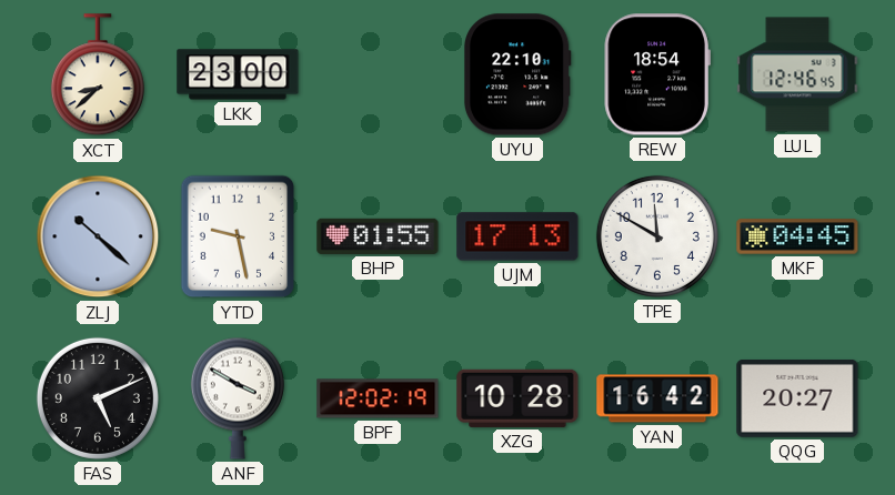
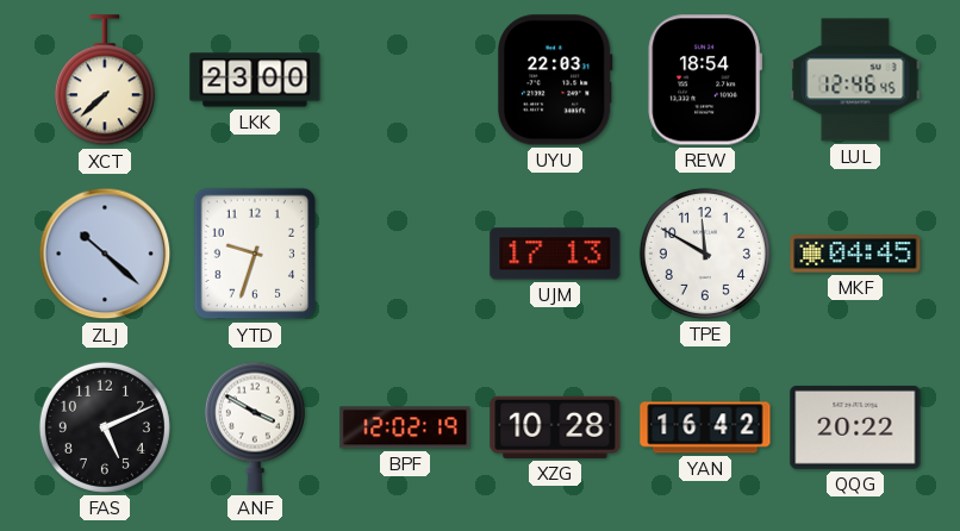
XCT: 8:38 -> 7:38
UYU: 22:10 -> 22:03
YTD: 9:28 -> 9:33
BHP: 01:55 -> none
QQG: 20:27 -> 20:22
